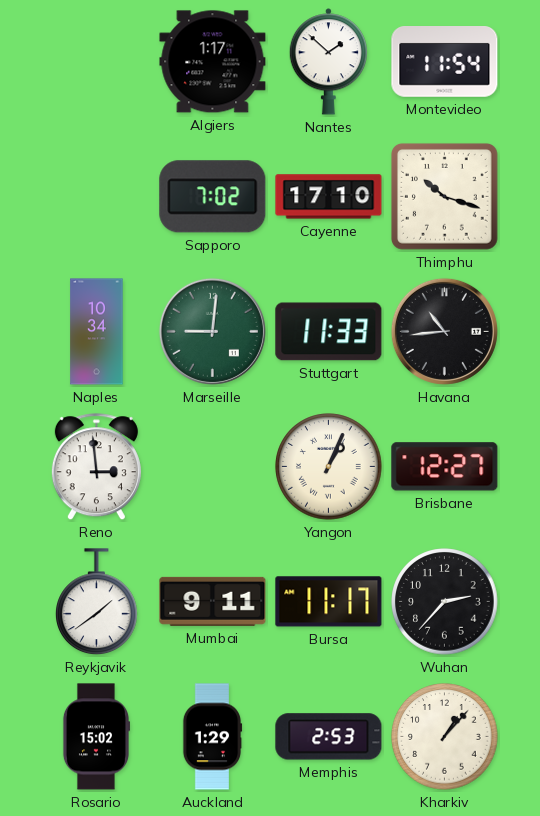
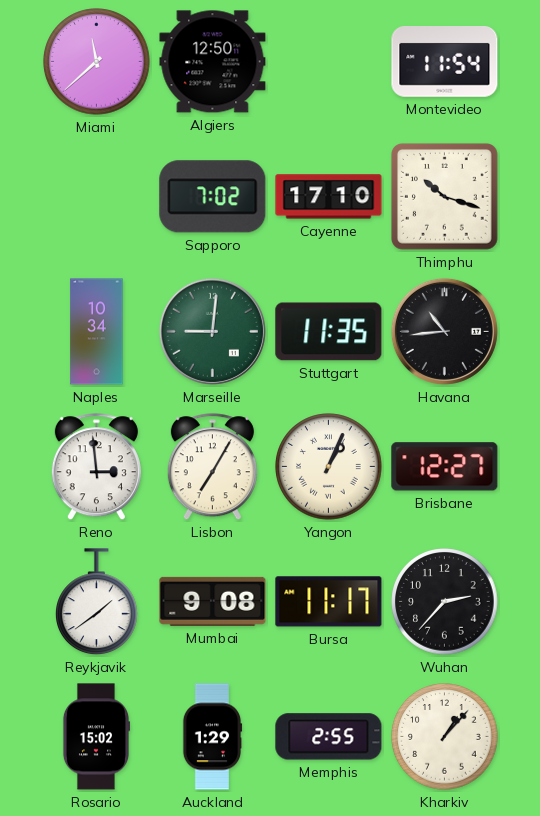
Miami: none -> 11:38
Algiers: 1:17 -> 12:50
Nantes: 1:52 -> none
Stuttgart: 11:33 -> 11:35
Lisbon: none -> 7:05
Mumbai: 9:11 -> 9:08
Memphis: 2:53 -> 2:55
